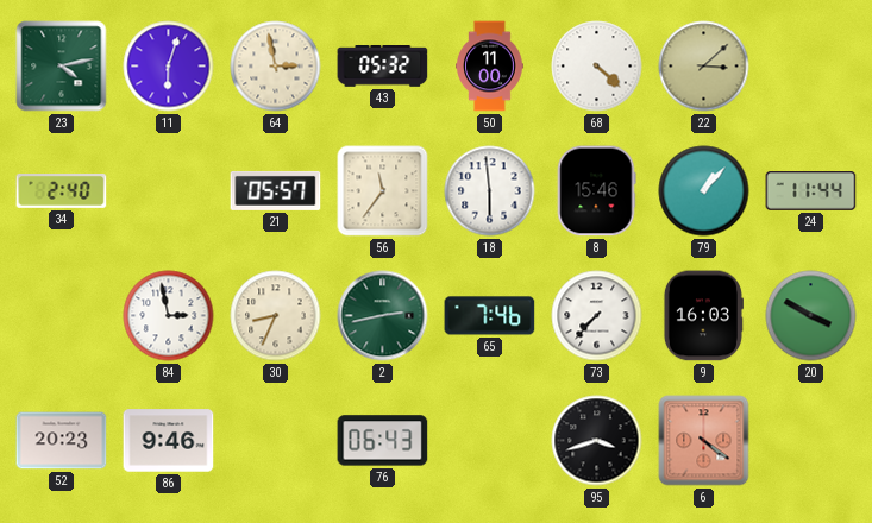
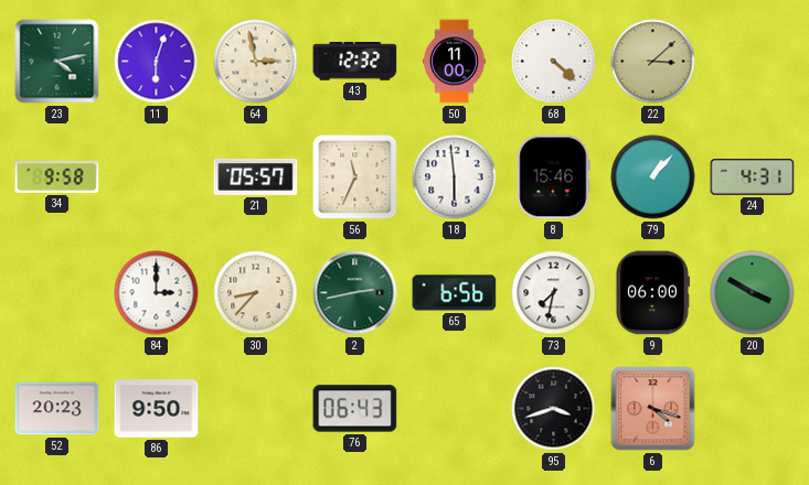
43: 05:32 -> 12:32
34: 2:40 -> 9:58
56: 11:36 -> 11:34
24: 11:44 -> 4:31
84: 2:58 -> 3:00
30: 8:34 -> 8:37
65: 7:46 -> 6:56
73: 7:37 -> 7:32
9: 16:03 -> 06:00
86: 9:46 -> 9:50
6: 4:21 -> 4:18
